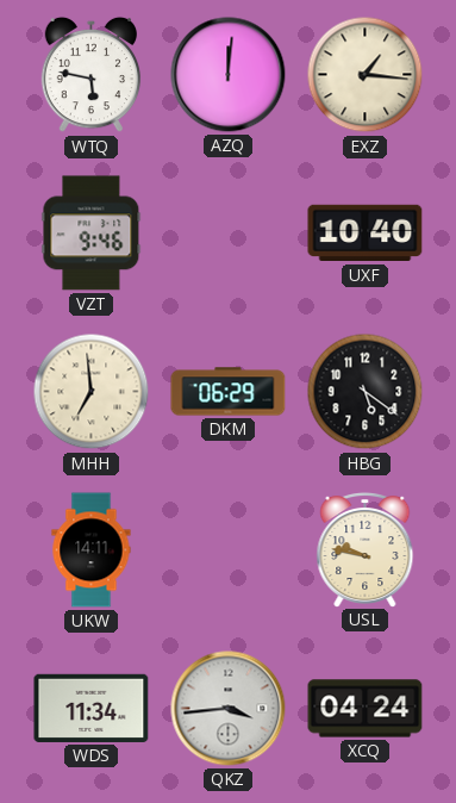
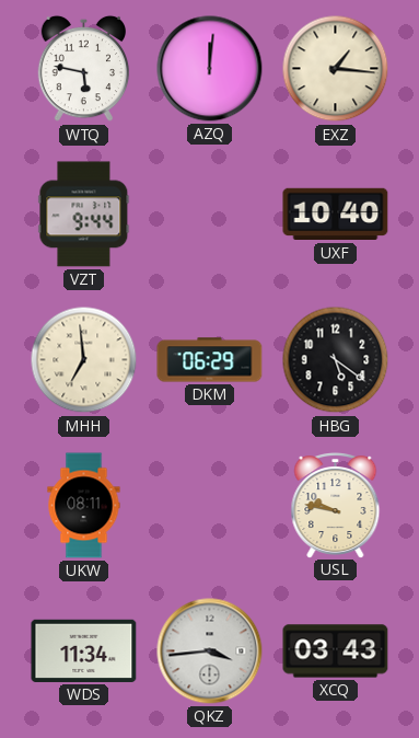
VZT: 9:46 -> 9:44
UKW: 14:11 -> 08:11
XCQ: 04:24 -> 03:43
